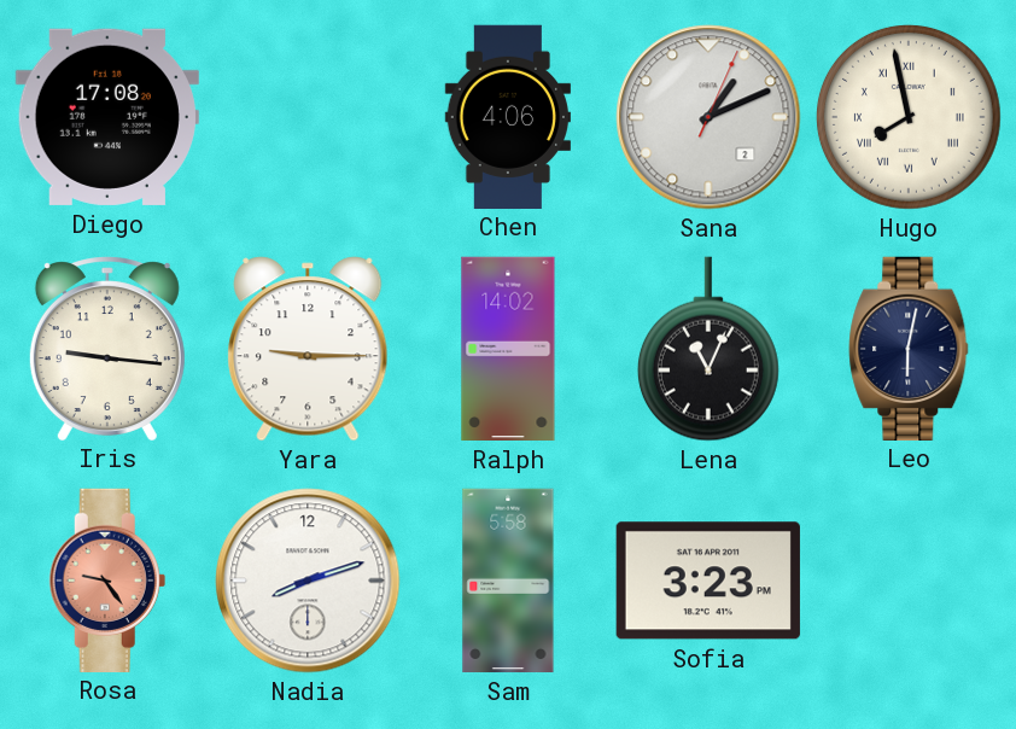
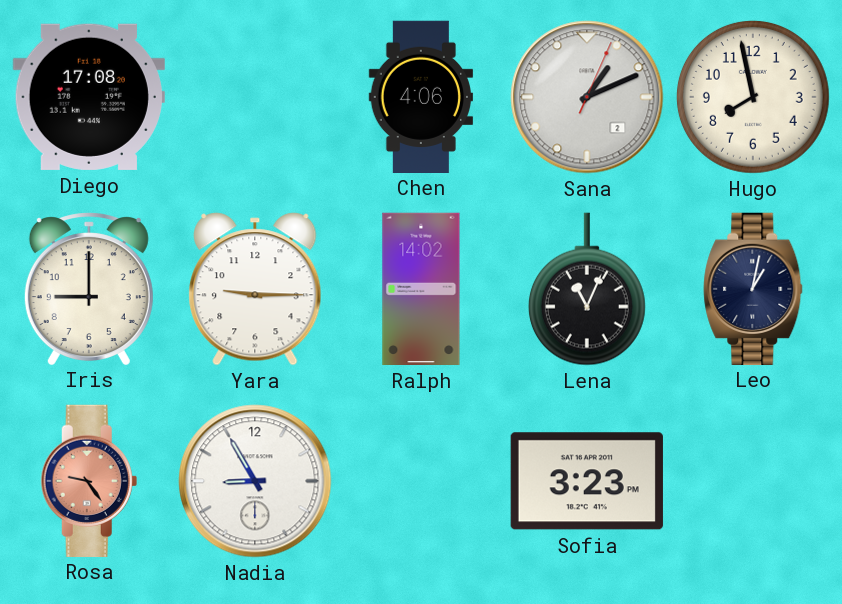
Hugo numerals: Roman -> Arabic
Iris: 9:16 -> 9:00
Leo: 6:02 -> 1:02
Nadia: 8:12 -> 8:55
Sam: 5:58 -> none
